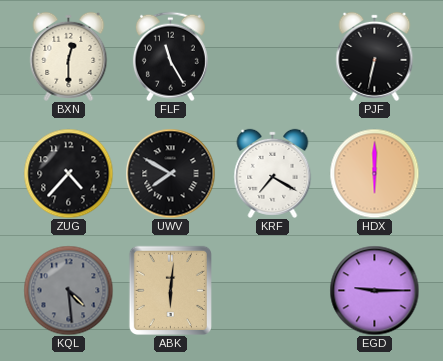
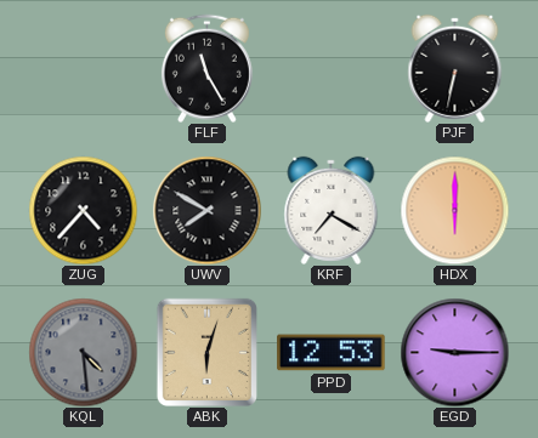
BXN: 12:30 -> none
ABK: 6:01 -> 6:03
PPD: none -> 12:53
